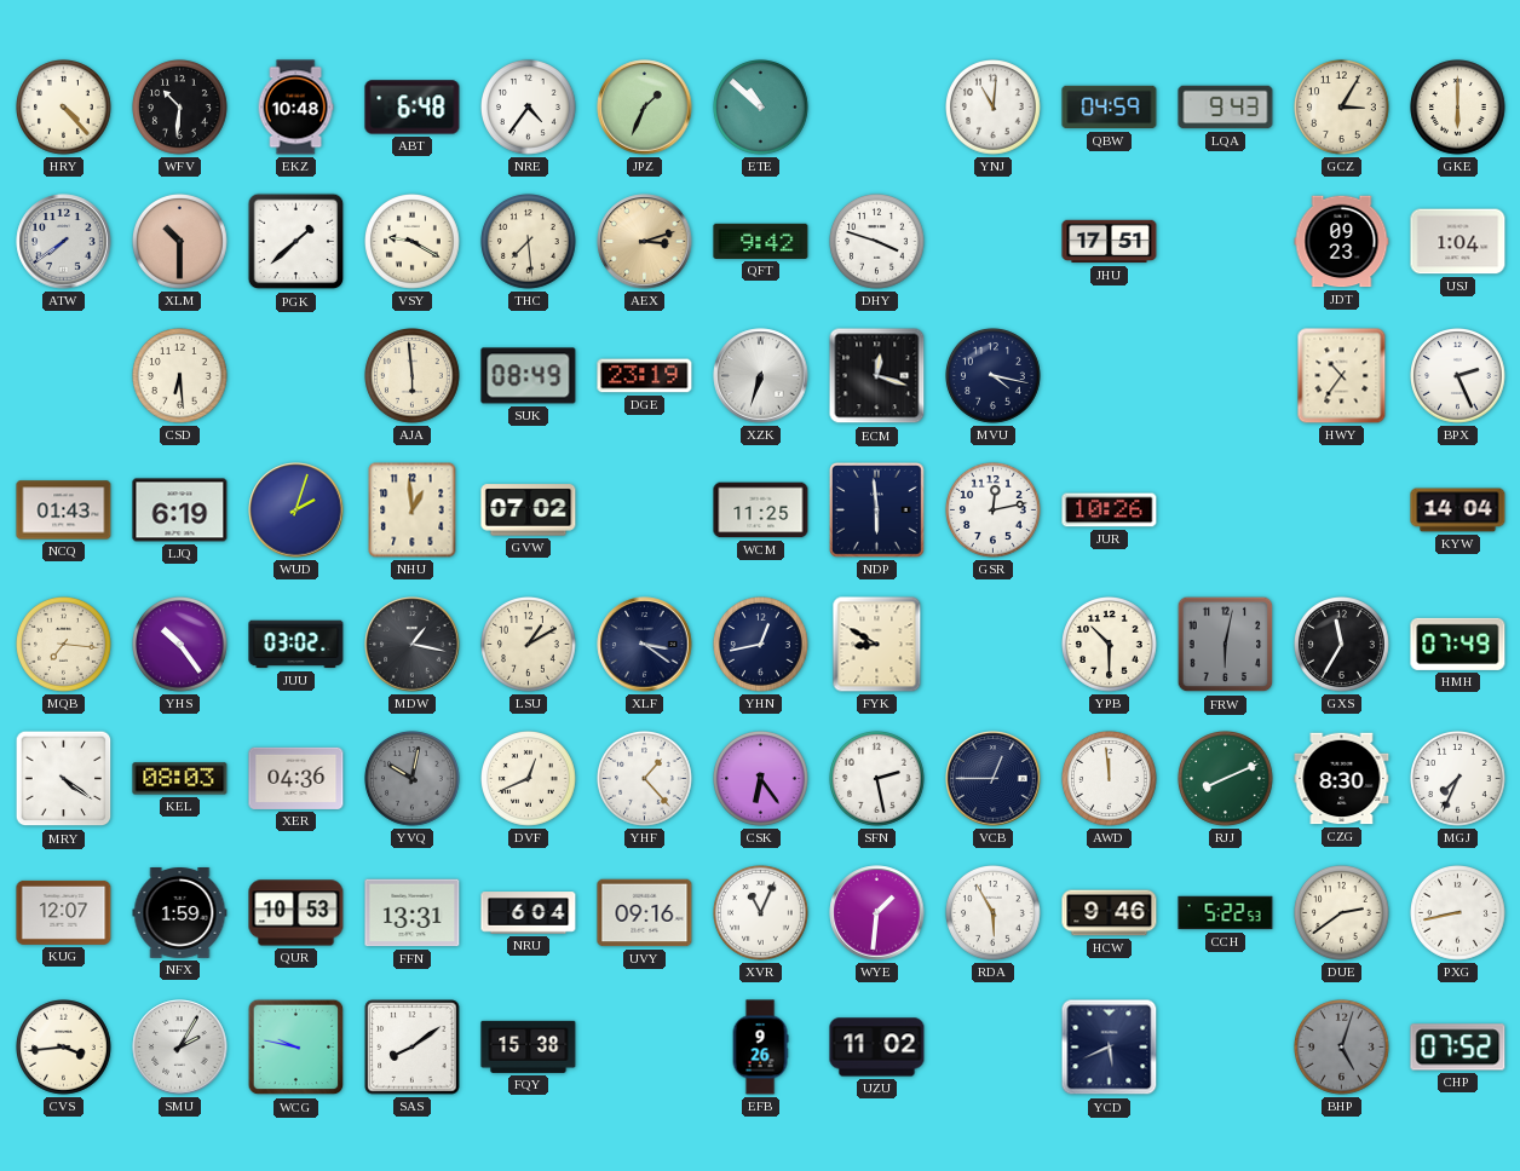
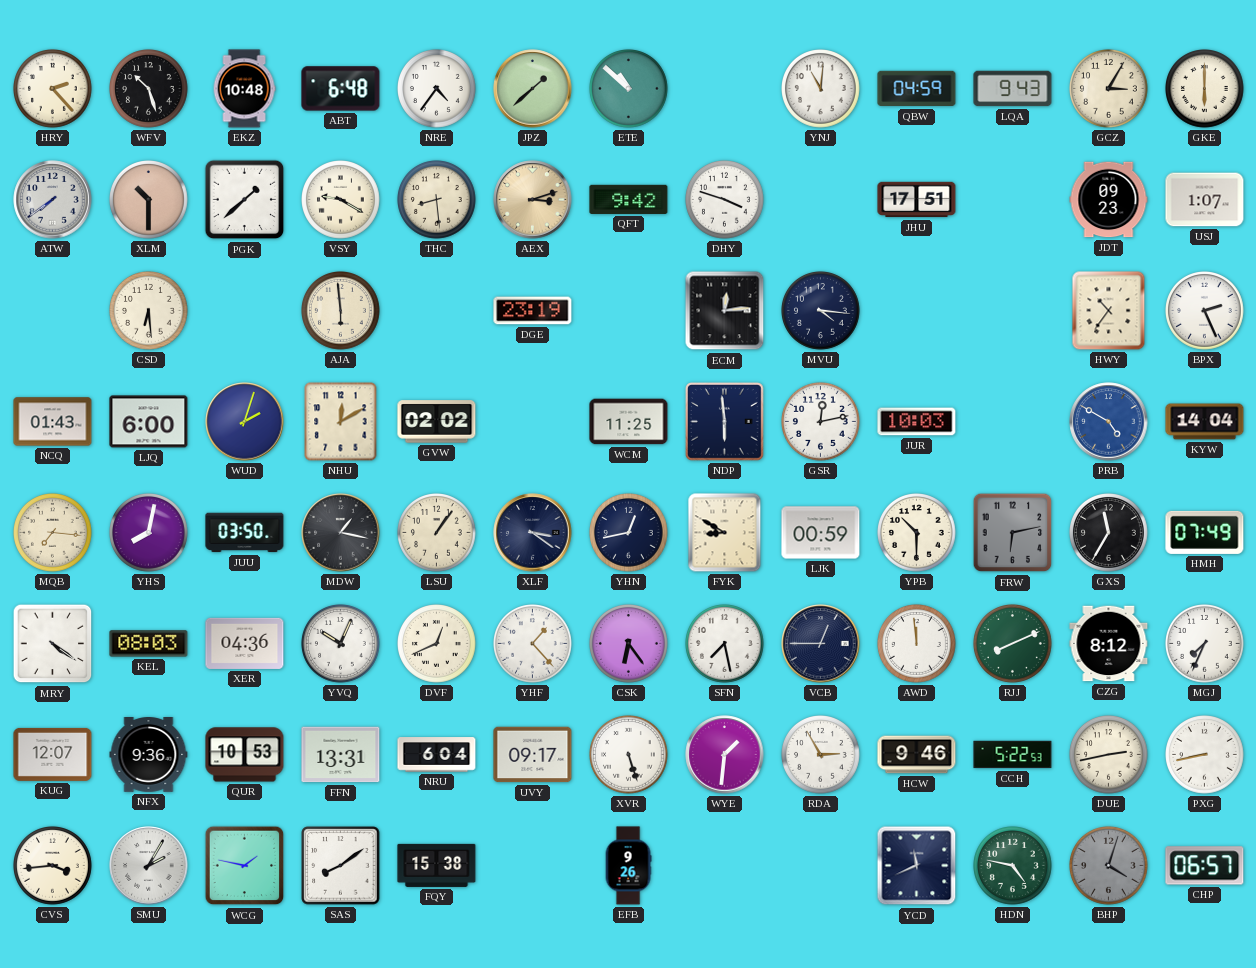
HRY: 4:23 -> 2:23
WFV: 10:31 -> 10:27
JPZ: 1:34 -> 1:38
THC: 7:29 -> 8:29
USJ: 1:04 -> 1:07
SUK: 08:49 -> none
XZK: 6:33 -> none
ECM: 12:18 -> 12:14
MVU: 4:17 -> 4:16
LJQ: 6:19 -> 6:00
NHU: 12:59 -> 12:10
GVW: 07:02 -> 02:02
JUR: 10:26 -> 10:03
PRB: none -> 4:50
YHS: 10:24 -> 8:02
JUU: 03:02 -> 03:50
LSU: 1:10 -> 1:06
LJK: none -> 00:59
FRW: 6:02 -> 6:13
YVQ: 10:02 -> 10:04
YVQ dial: grey -> white
SFN: 2:28 -> 7:28
CZG: 8:30 -> 8:12
NFX: 1:59 -> 9:36
UVY: 09:16 -> 09:17
XVR: 11:04 -> 5:27
RDA: 5:55 -> 2:55
DUE: 2:39 -> 2:43
WCG: 9:47 -> 1:47
UZU: 11:02 -> none
YCD: 5:41 -> 11:41
HDN: none -> 4:47
BHP: 5:03 -> 4:03
CHP: 07:52 -> 06:57
